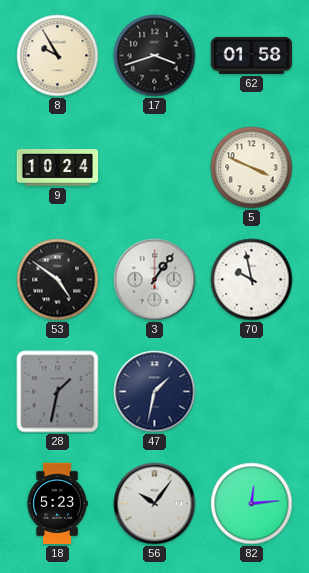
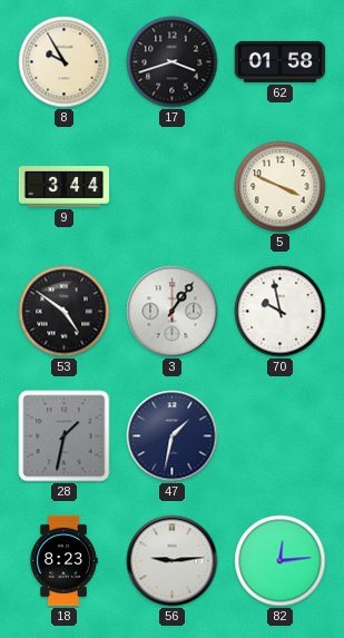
9: 10:24 -> 3:44
18: 5:23 -> 8:23
56: 10:06 -> 9:14
